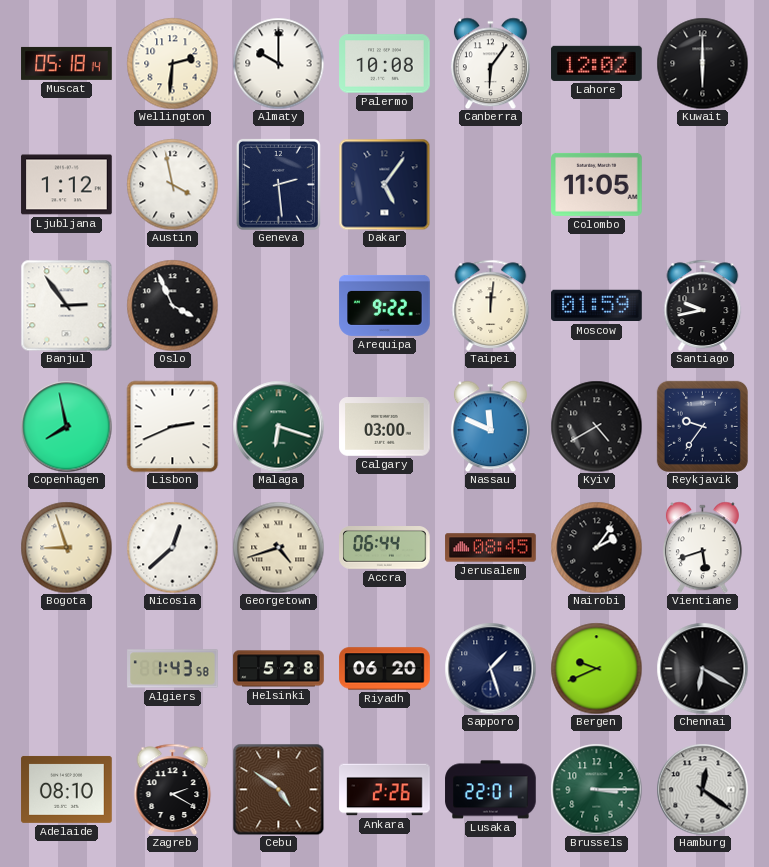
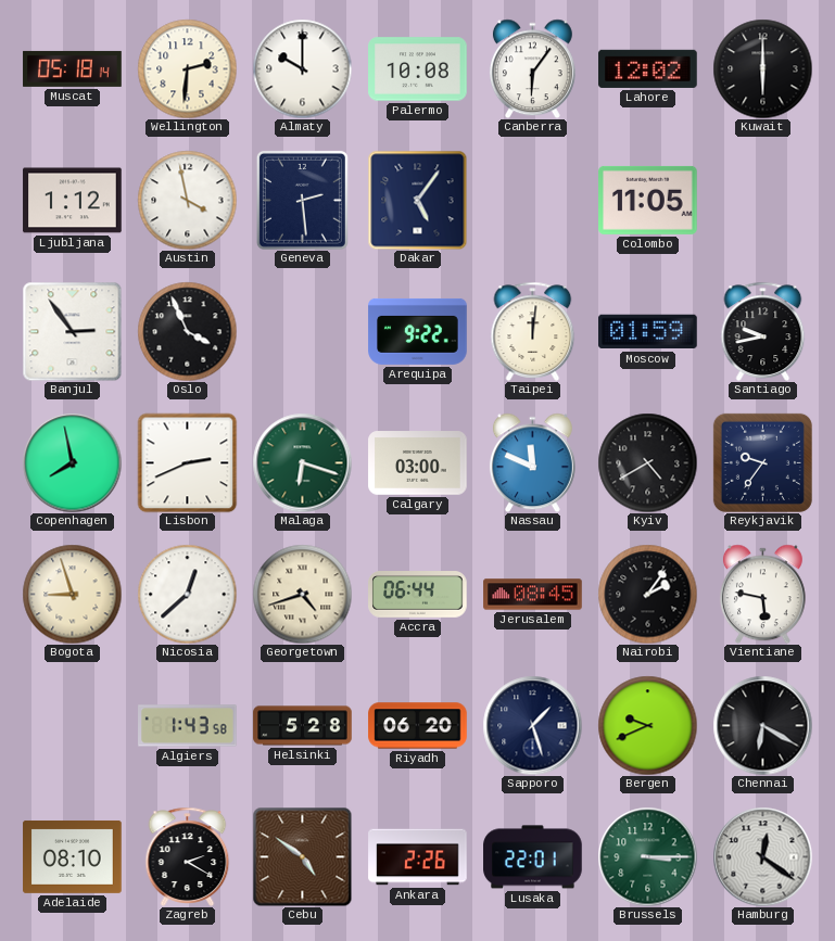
Vientiane: 5:42 -> 5:47
